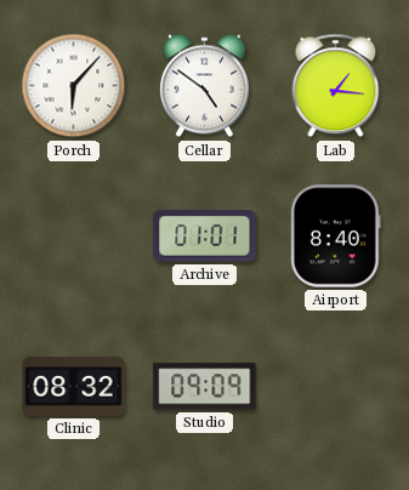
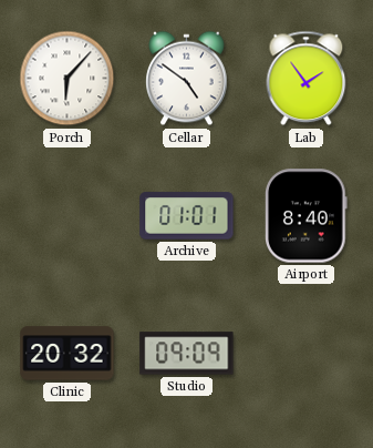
Lab: 1:16 -> 1:54
Clinic: 08:32 -> 20:32
